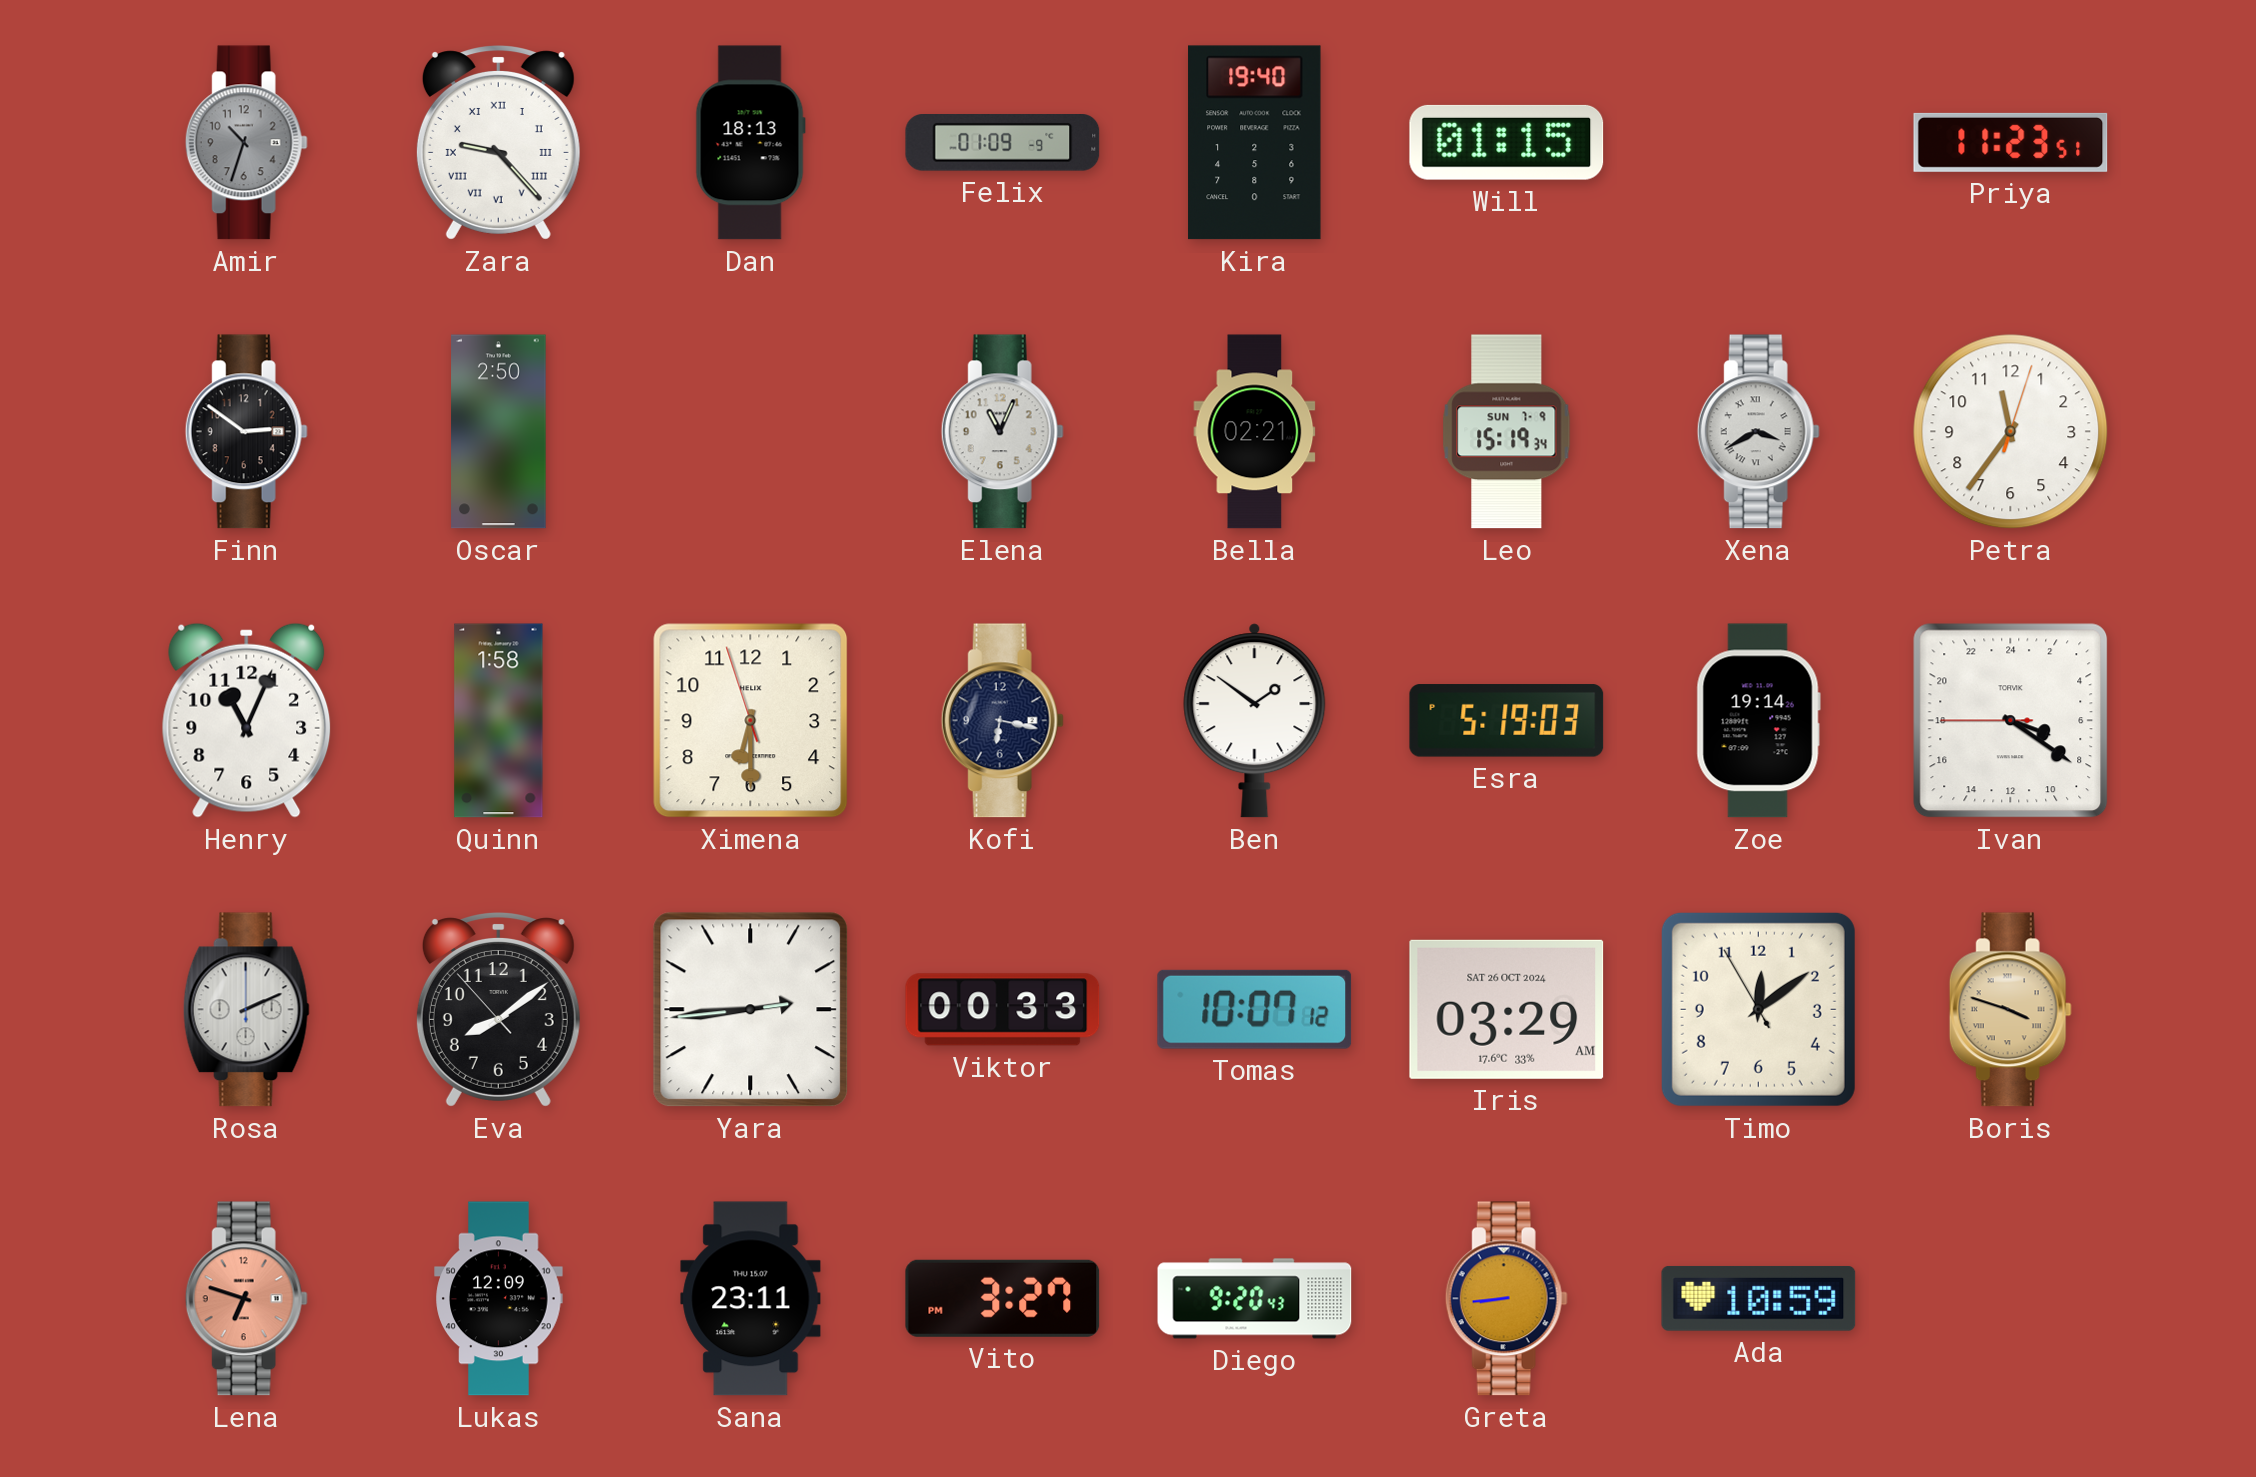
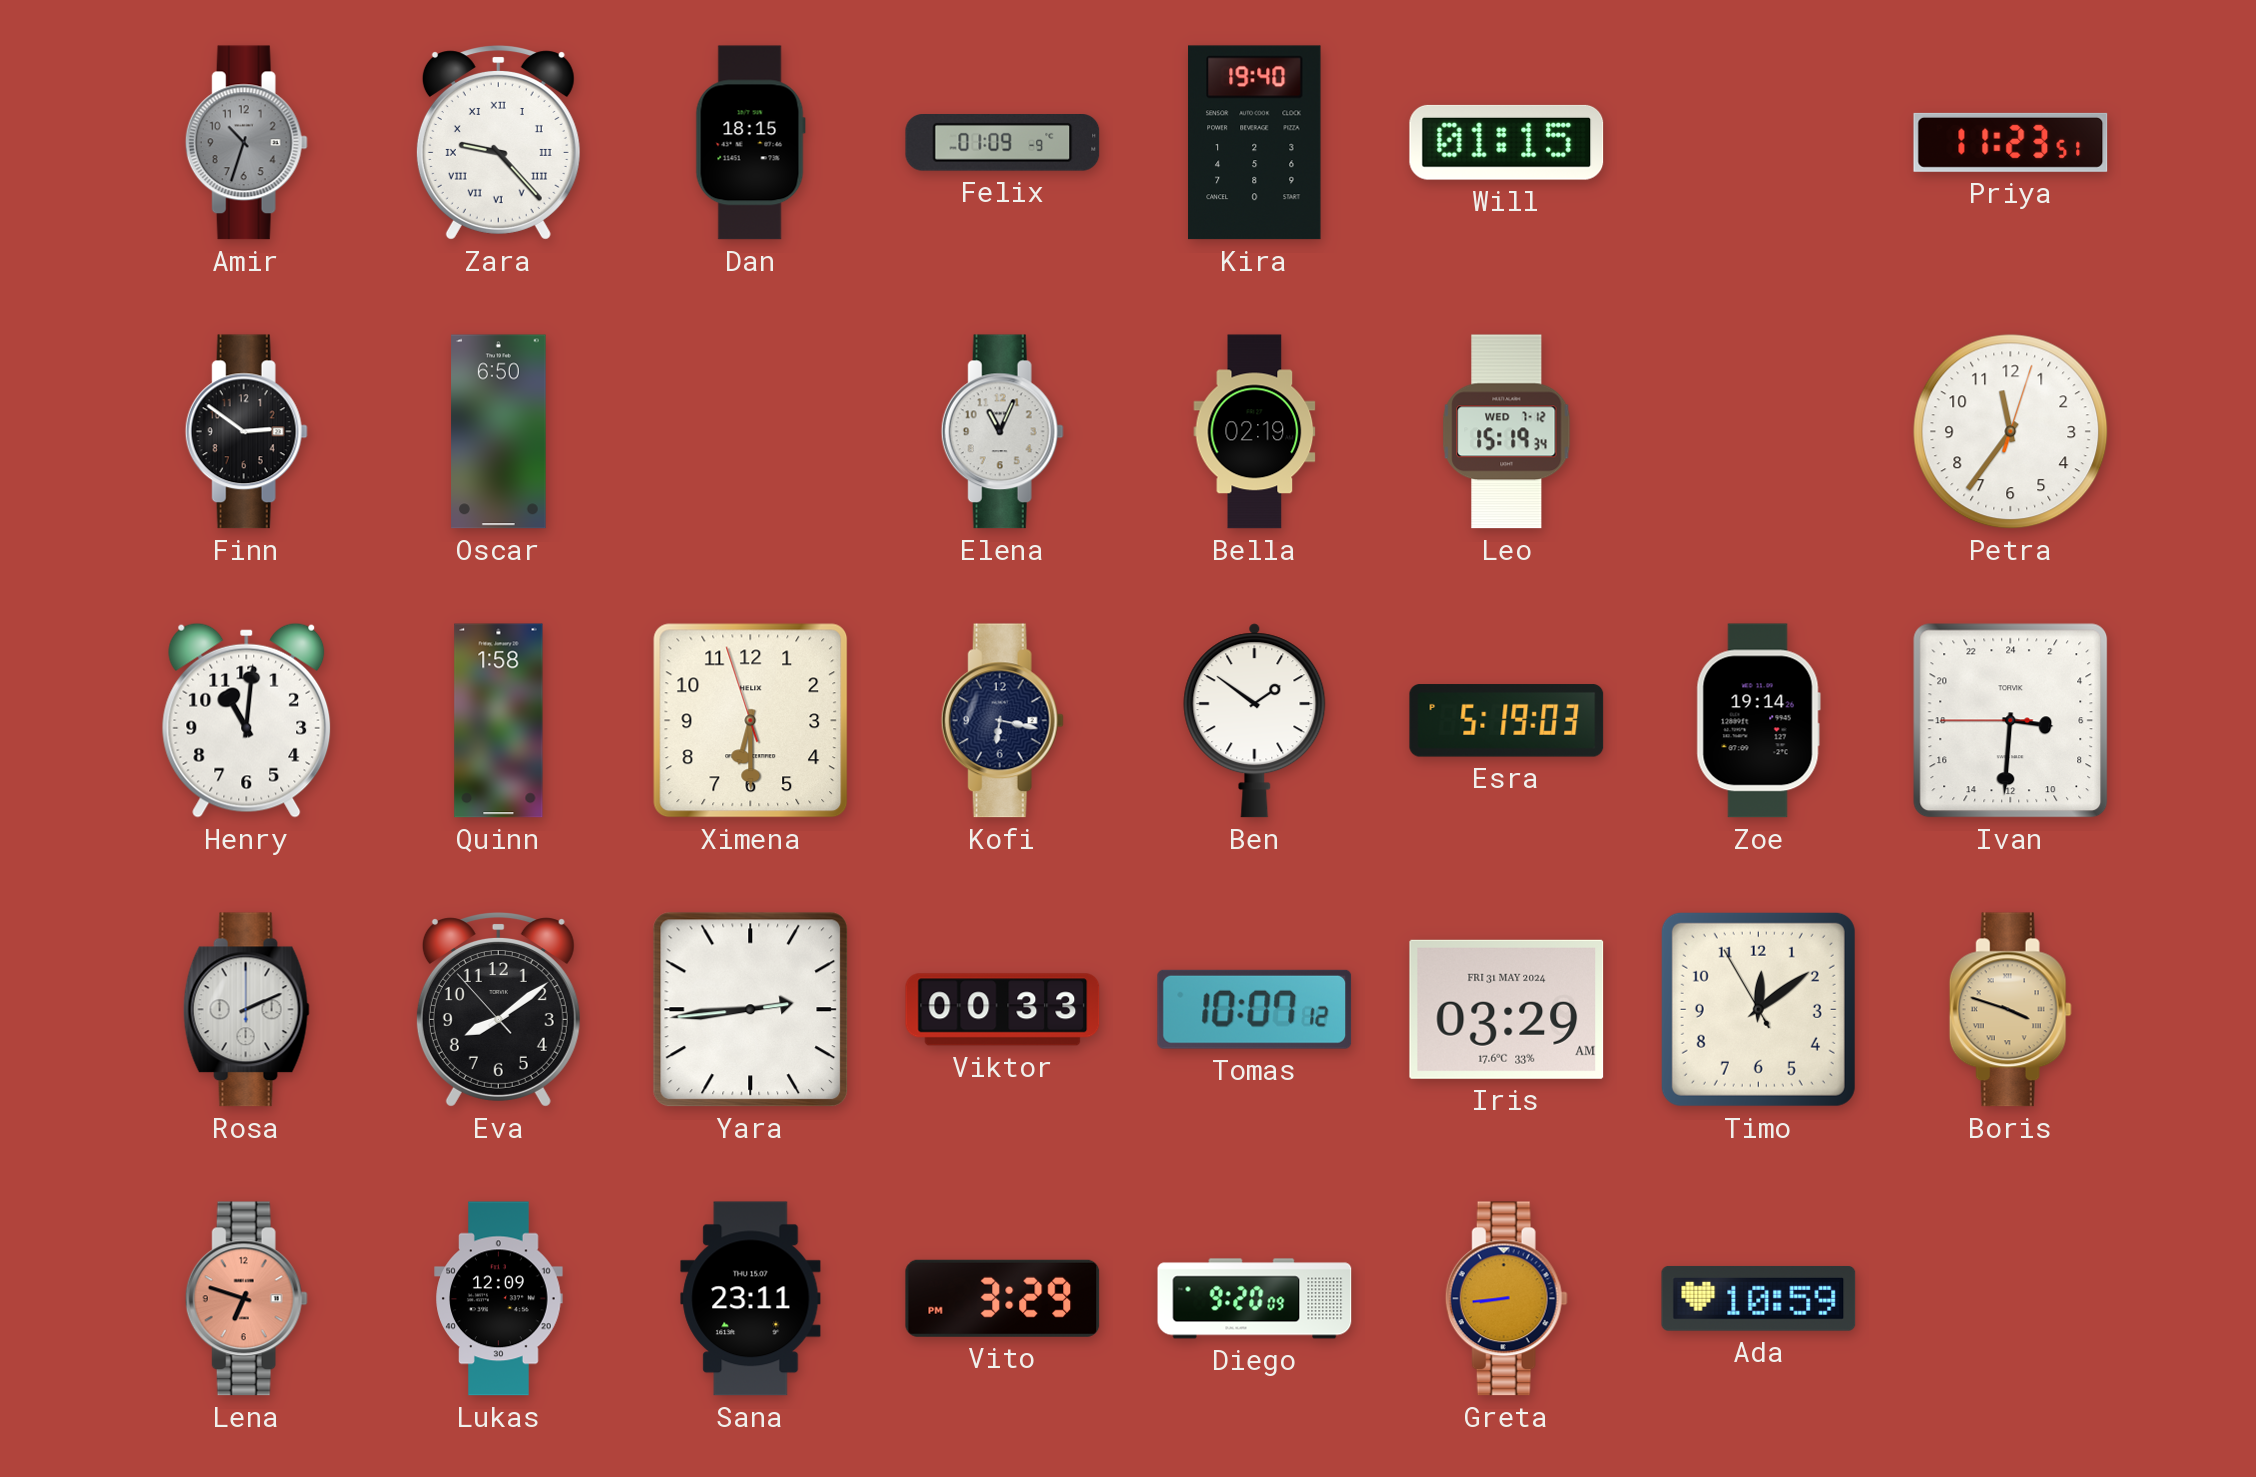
Dan: 18:13 -> 18:15
Oscar: 2:50 -> 6:50
Bella: 02:21 -> 02:19
Leo date: SUN 7-9 -> WED 7-12
Xena: 3:40 -> none
Henry: 11:04 -> 11:01
Ivan: 7:20 -> 6:30
Iris date: SAT 26 OCT 2024 -> FRI 31 MAY 2024
Vito: 3:27 -> 3:29
Diego: 9:20:43 -> 9:20:09
